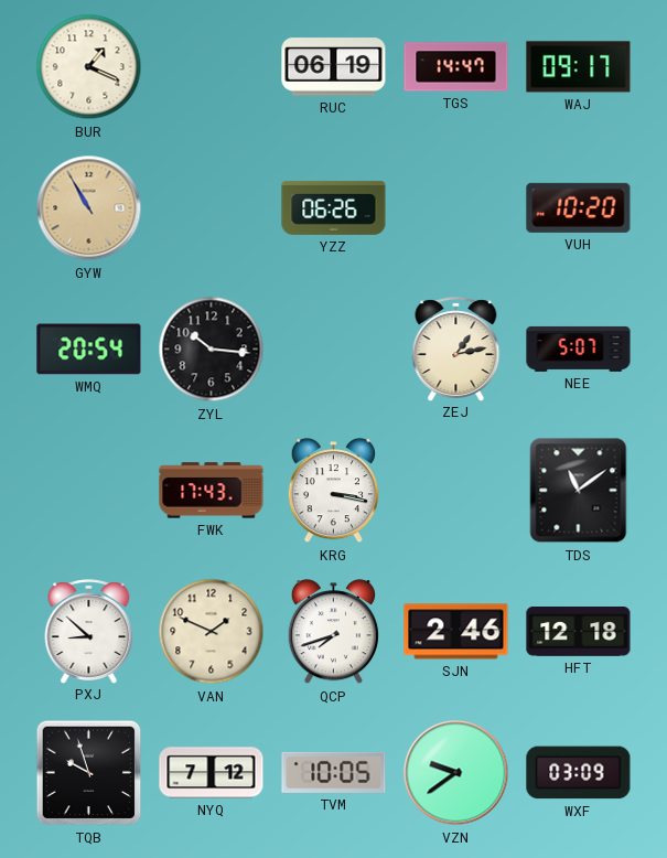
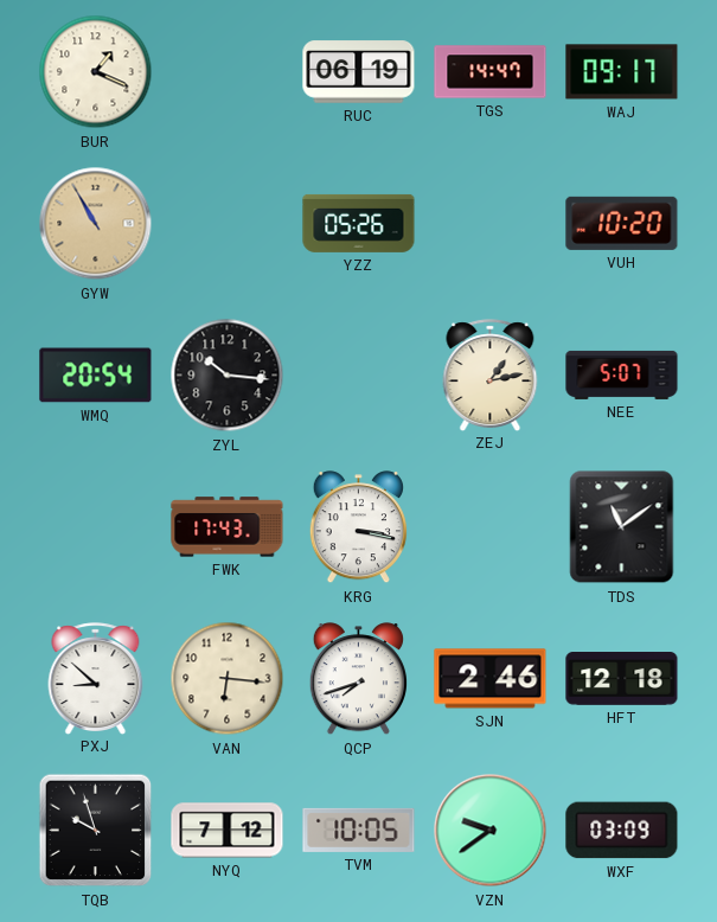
YZZ: 06:26 -> 05:26
VAN: 1:49 -> 6:16
